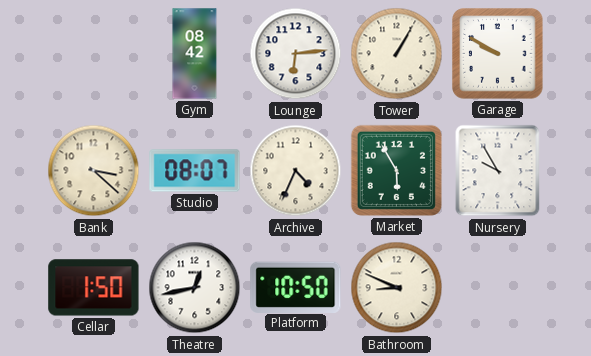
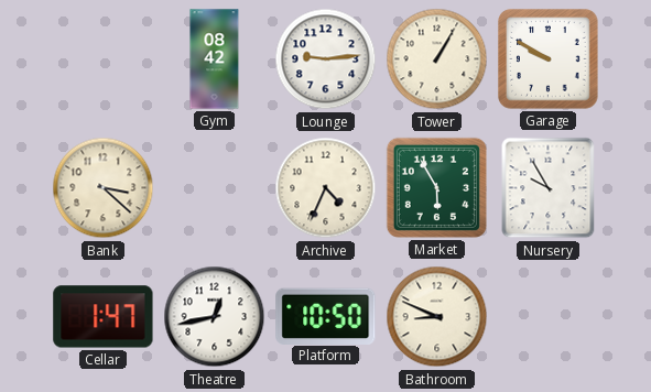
Lounge: 6:14 -> 9:14
Studio: 08:07 -> none
Cellar: 1:50 -> 1:47
